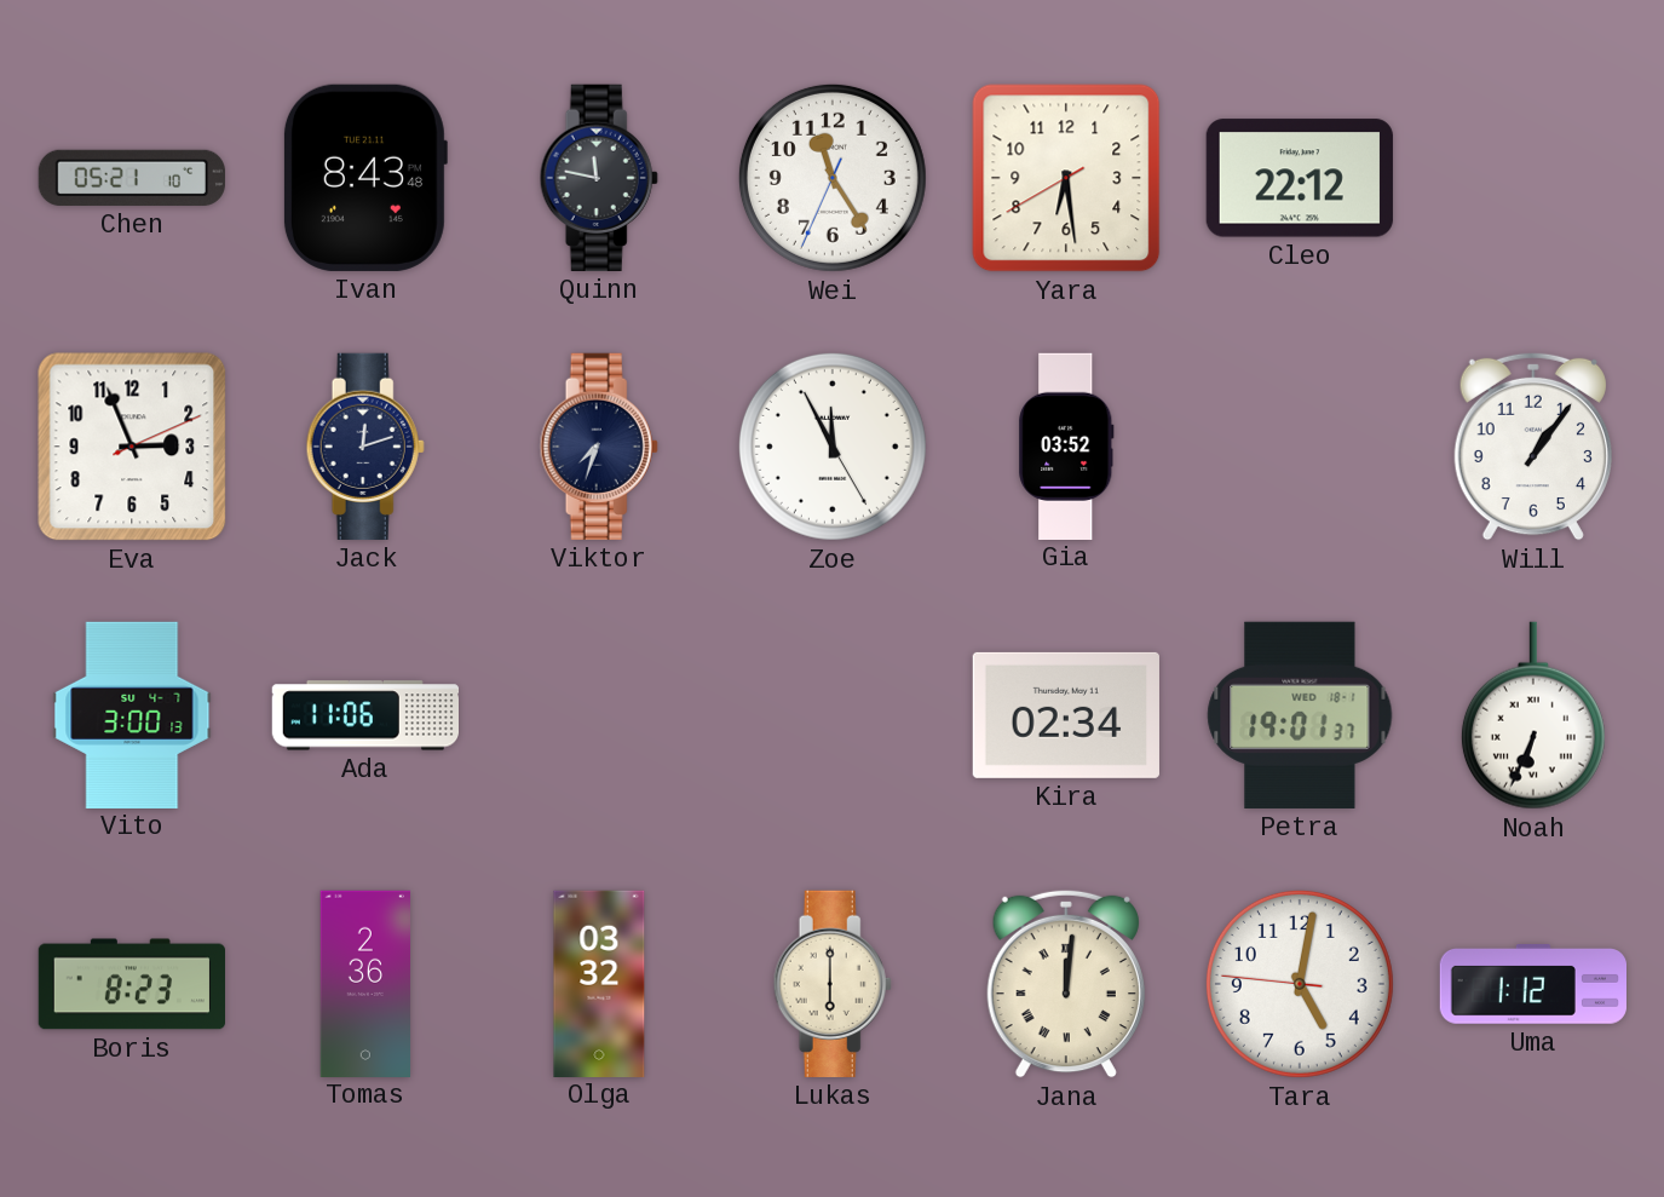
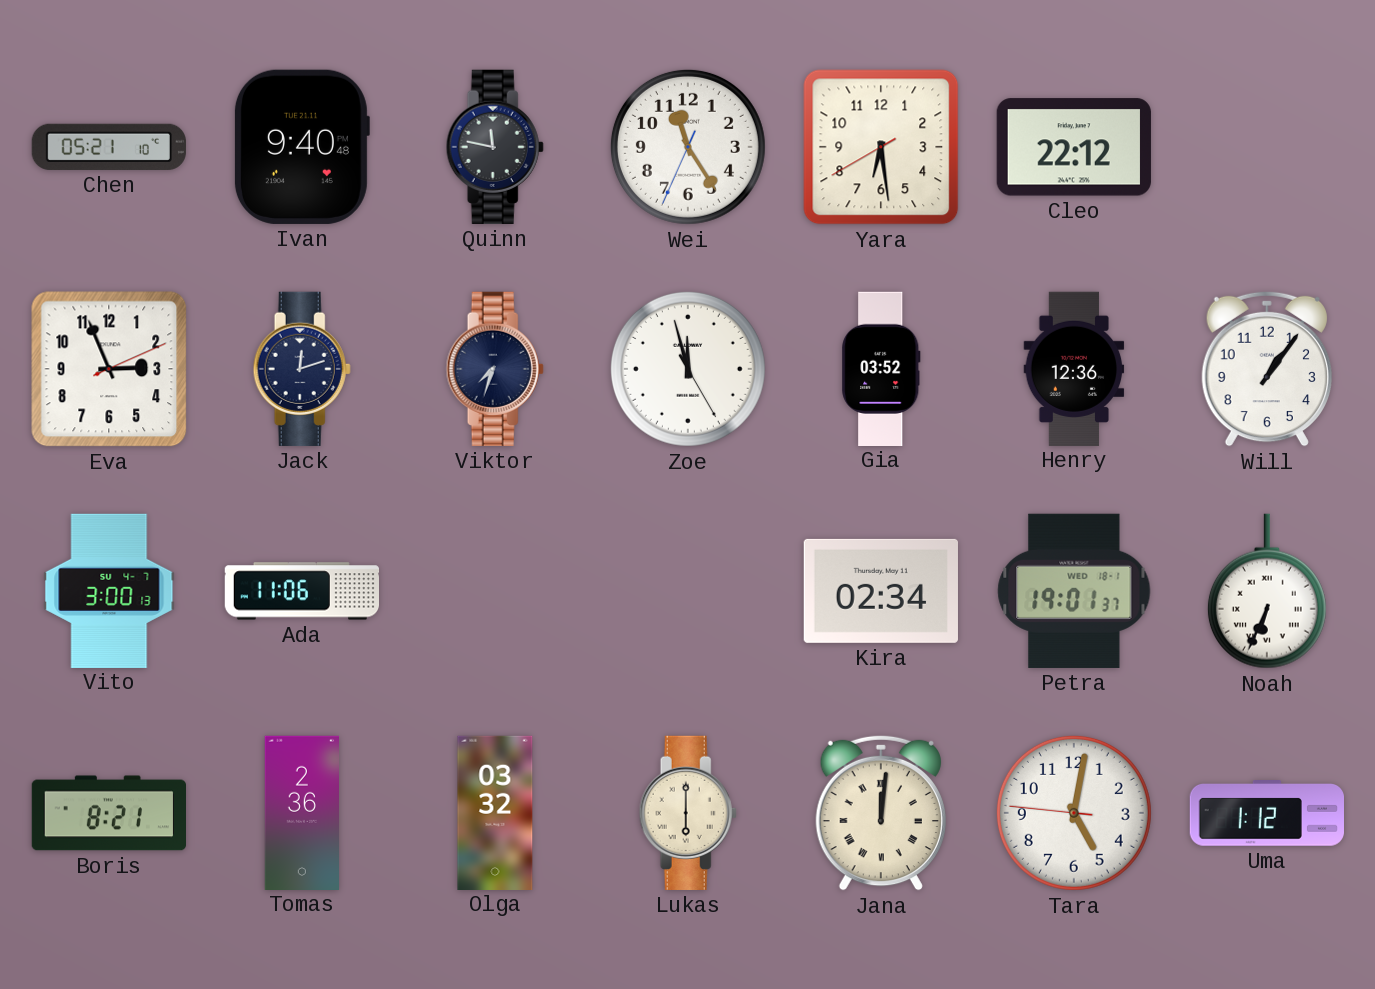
Ivan: 8:43 -> 9:40
Zoe: 11:55 -> 11:57
Henry: none -> 12:36
Boris: 8:23 -> 8:21
